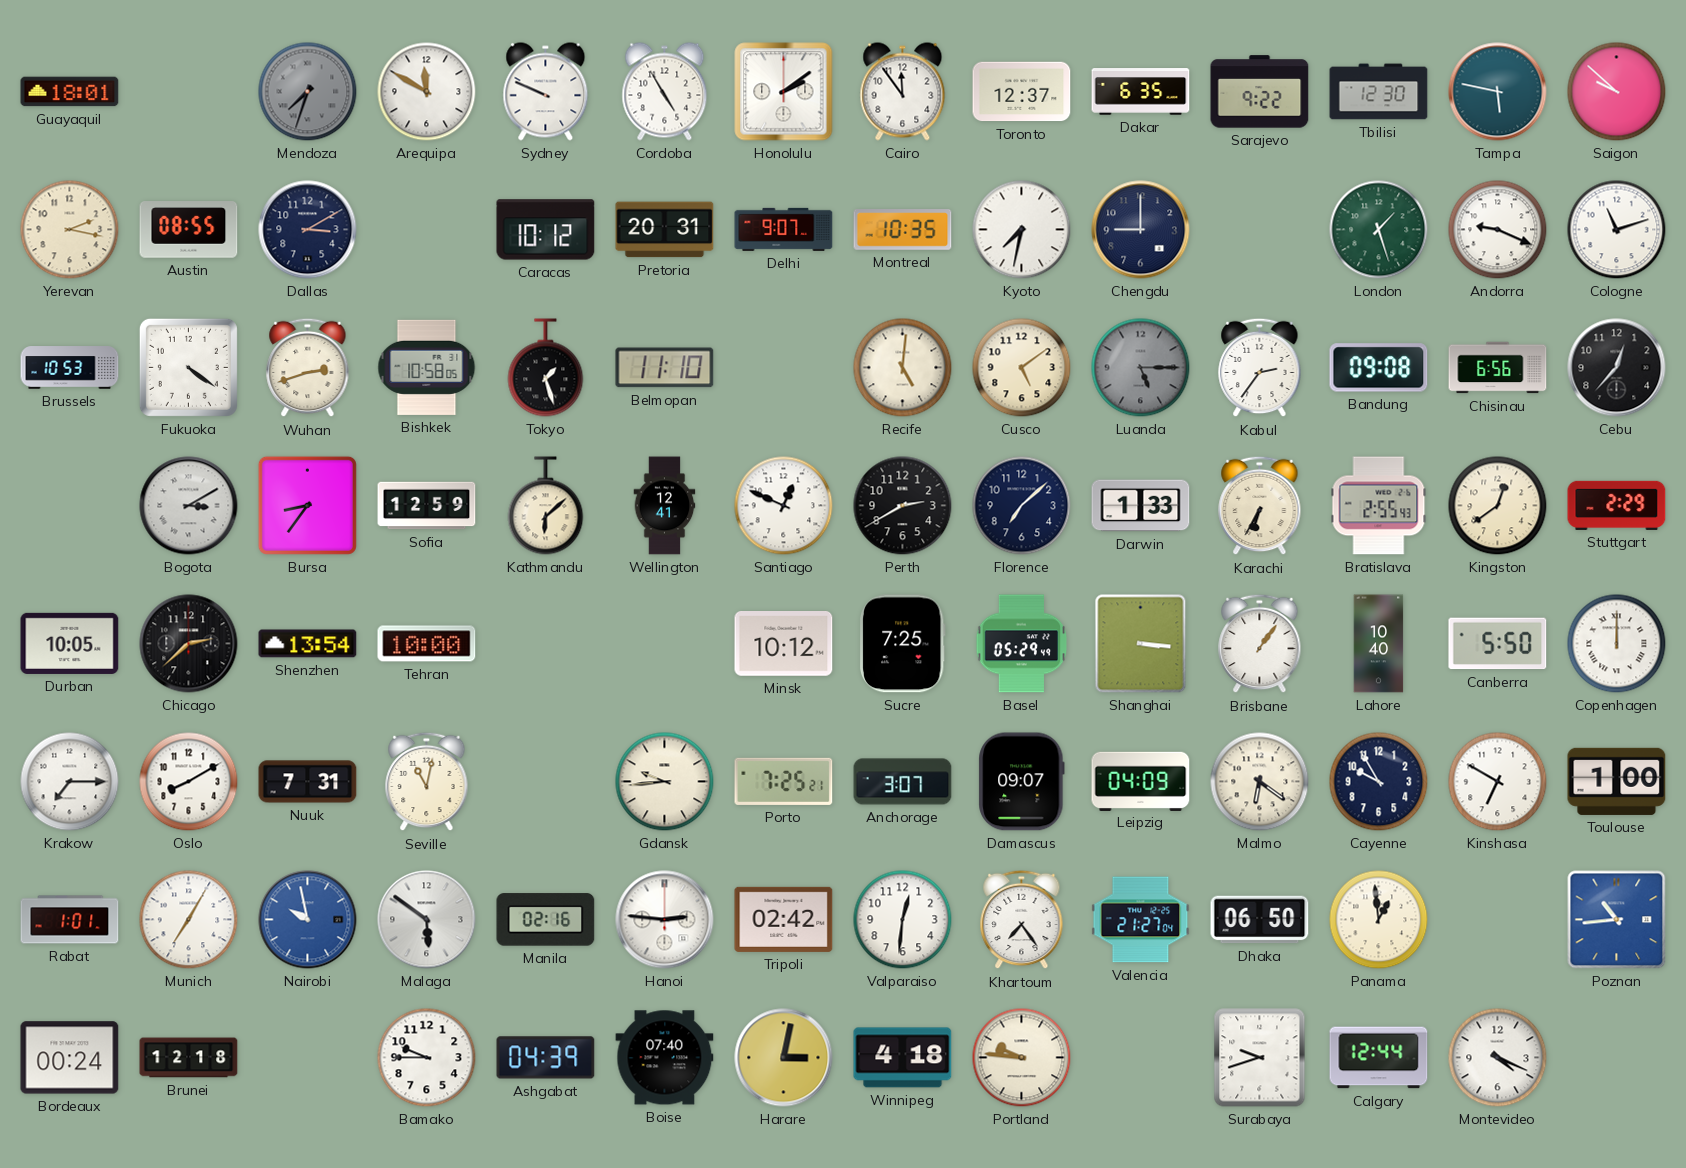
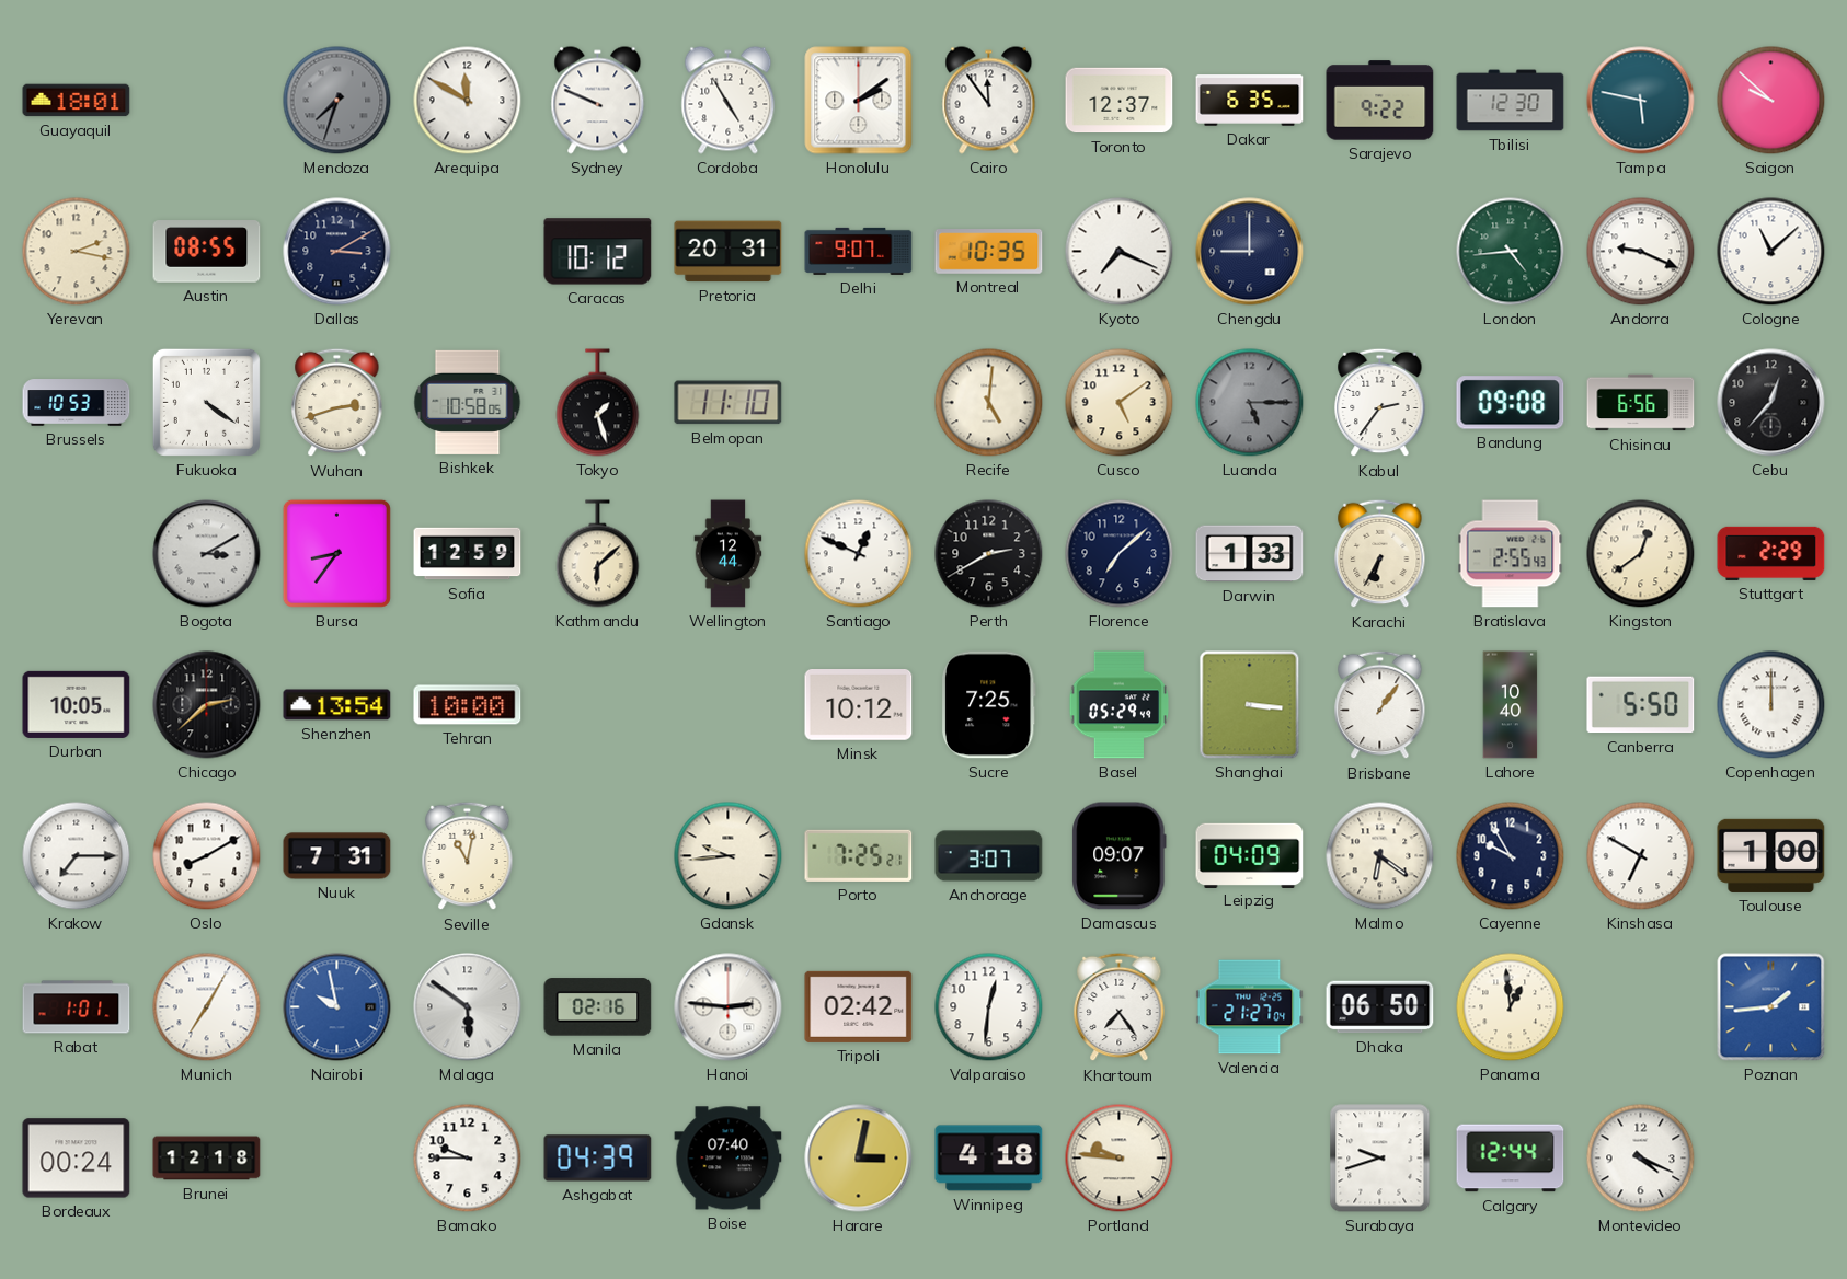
Kyoto: 7:32 -> 7:19
London: 1:27 -> 4:44
Cologne: 11:12 -> 11:08
Wellington: 12:41 -> 12:44
Poznan: 10:44 -> 1:44
